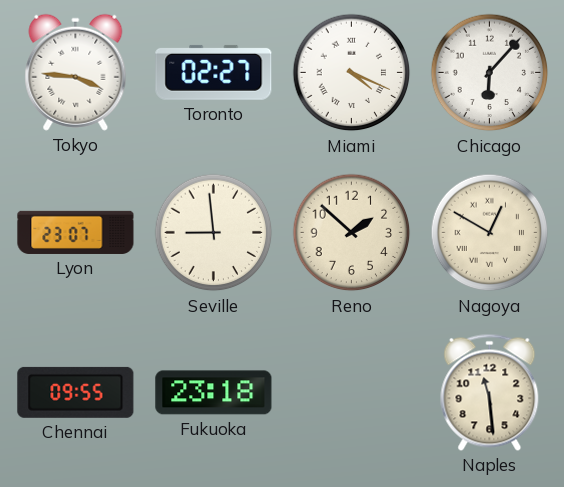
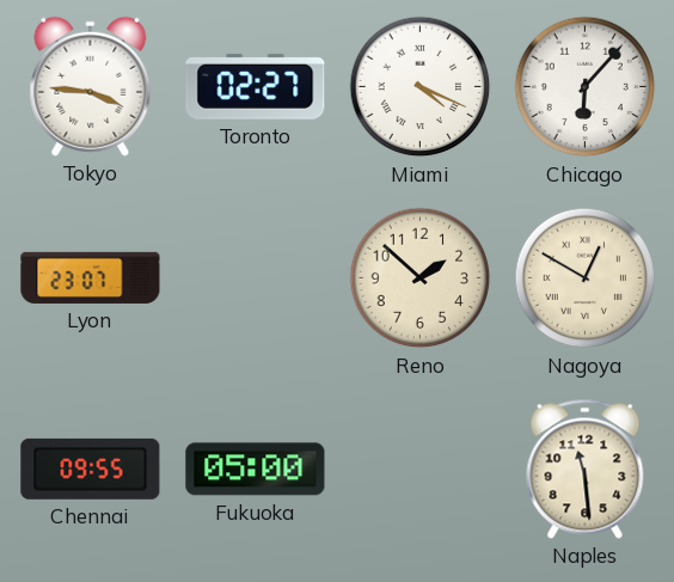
Seville: 8:59 -> none
Fukuoka: 23:18 -> 05:00
